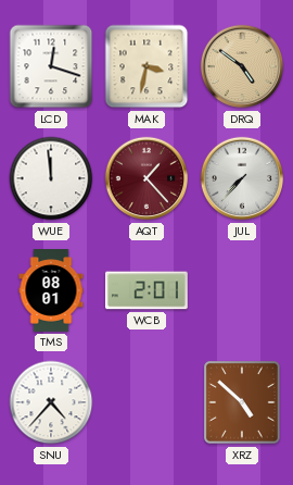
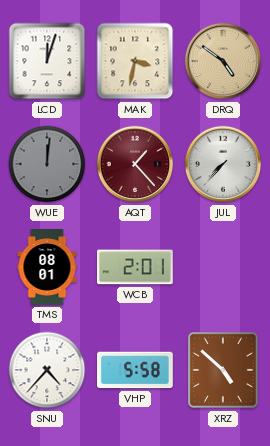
LCD: 12:18 -> 12:03
WUE: 11:59 -> 12:01
WUE dial: white -> grey
VHP: none -> 5:58
